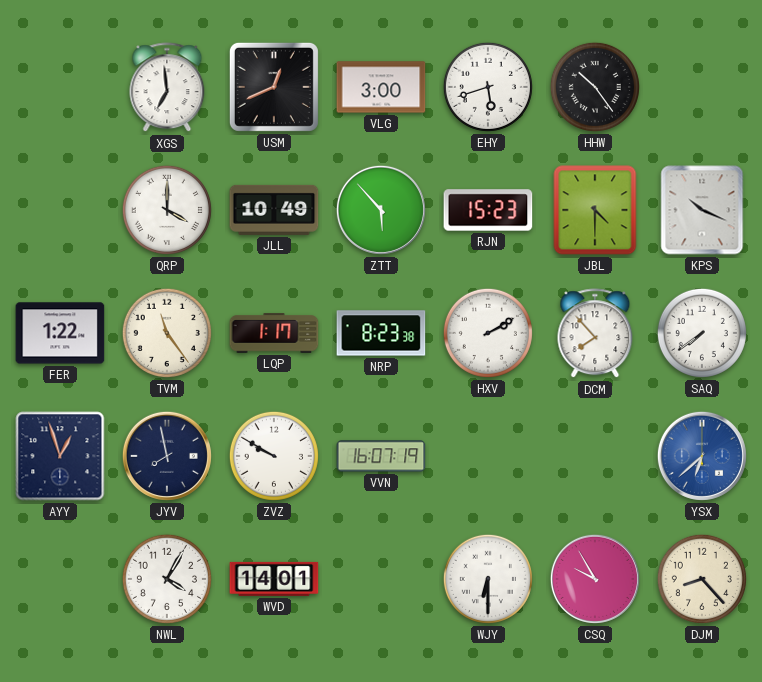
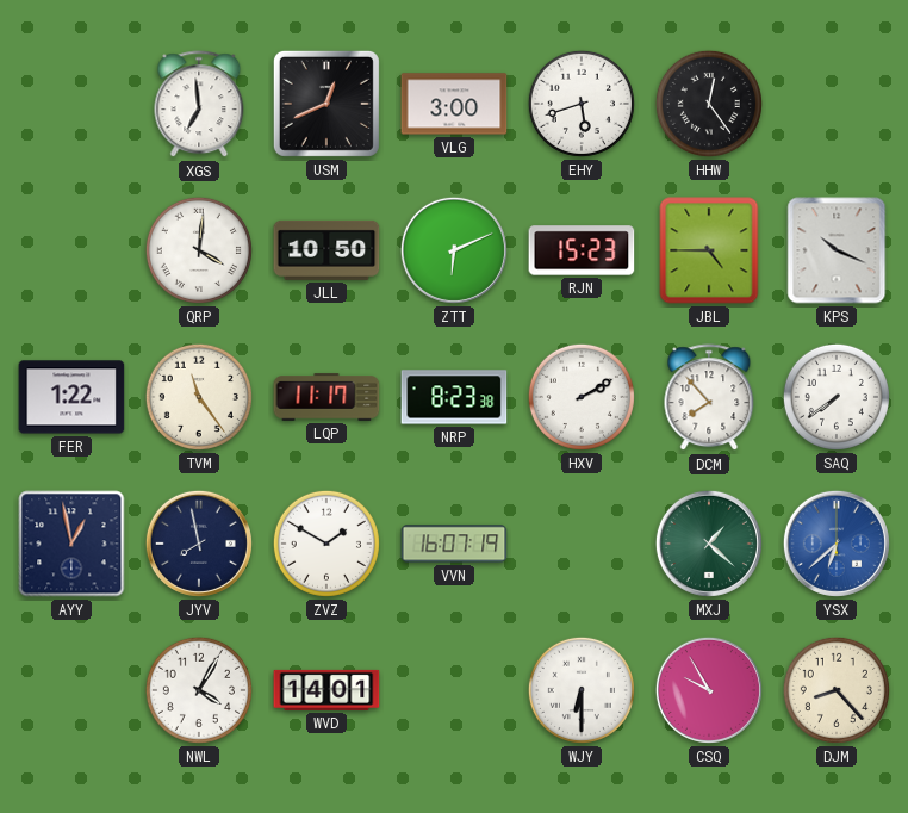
HHW: 10:24 -> 12:24
QRP: 4:00 -> 4:01
JLL: 10:49 -> 10:50
ZTT: 5:53 -> 6:11
JBL: 4:30 -> 4:45
LQP: 1:17 -> 11:17
AYY: 12:57 -> 12:58
ZVZ: 9:50 -> 1:50
MXJ: none -> 1:22
